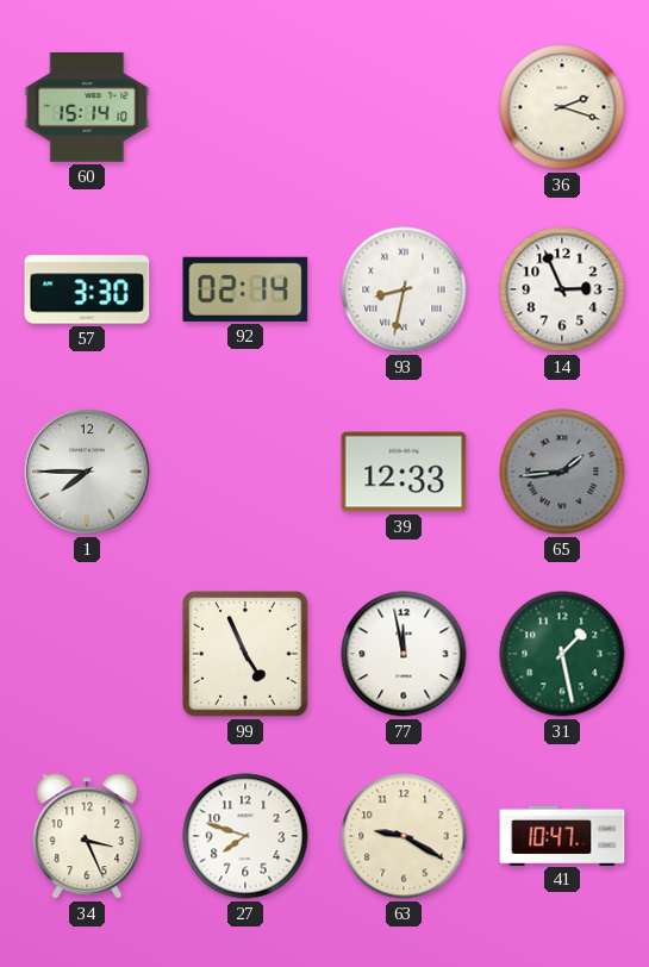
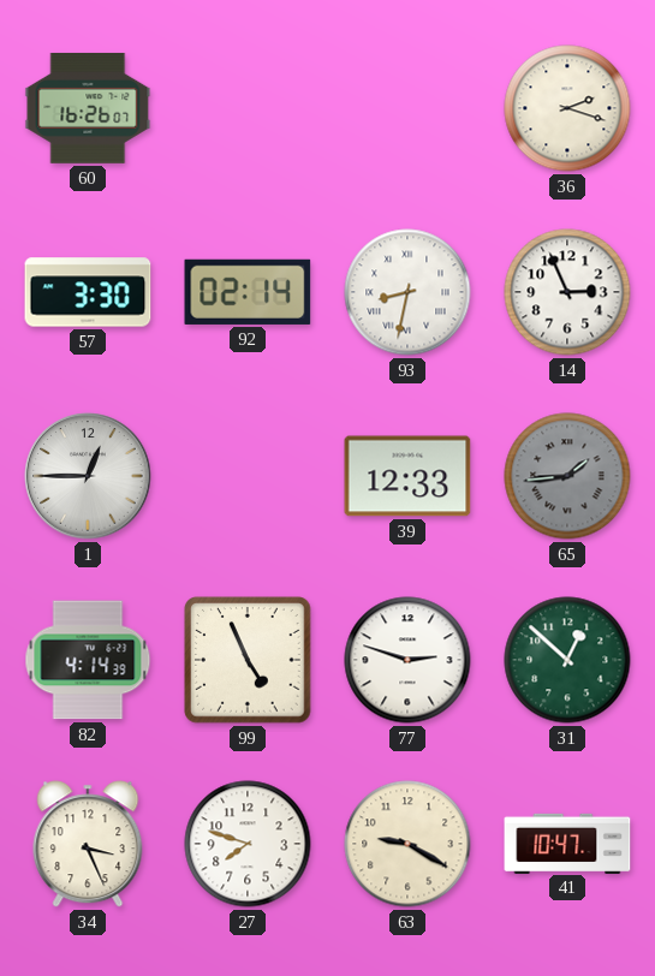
60: 15:14 -> 16:26
1: 7:45 -> 12:45
82: none -> 4:14
77: 11:58 -> 2:48
31: 1:28 -> 12:52
